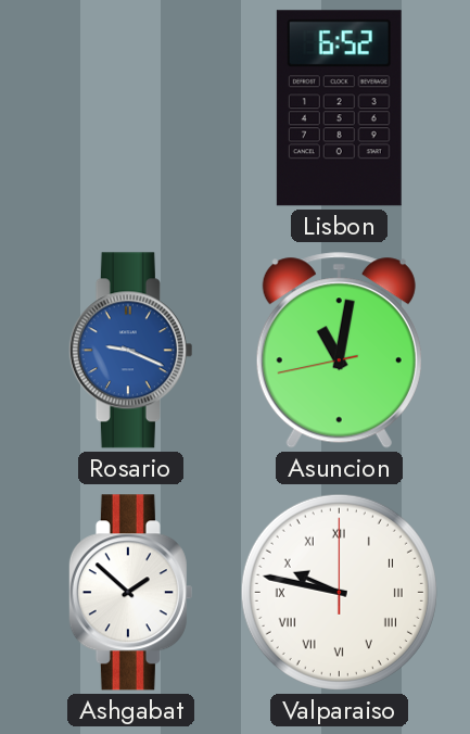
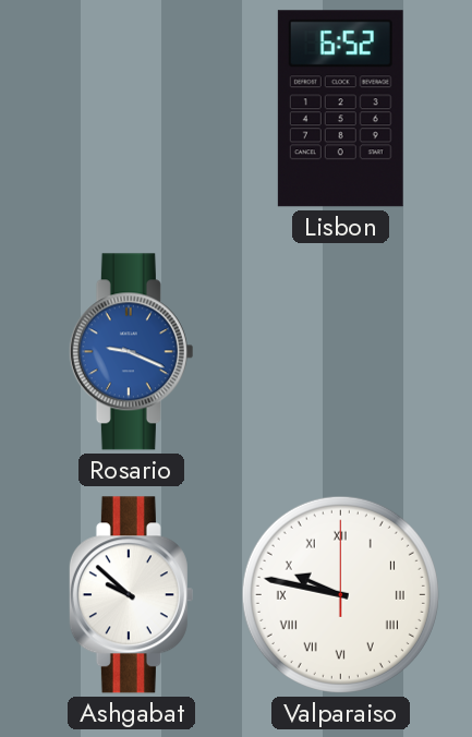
Asuncion: 11:01 -> none
Ashgabat: 1:52 -> 9:52
